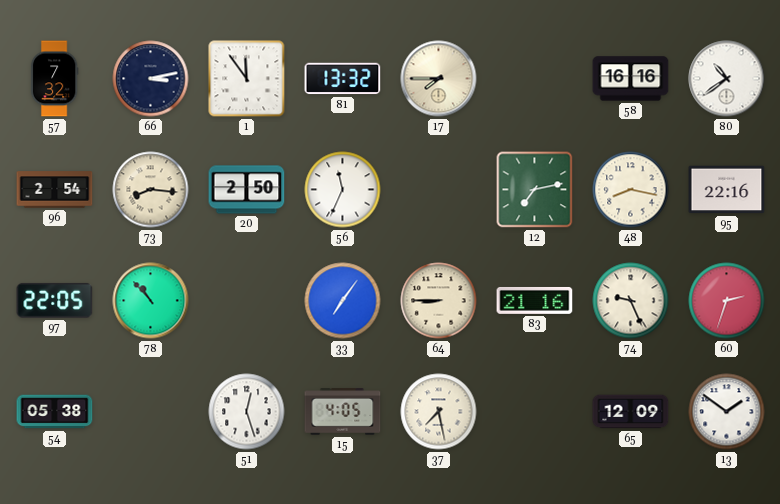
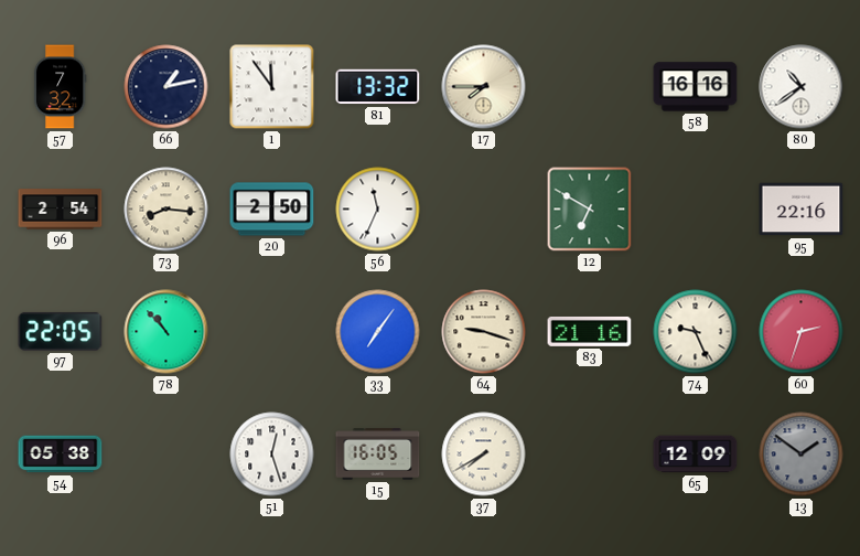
66: 3:13 -> 1:13
12: 7:13 -> 6:50
48: 8:17 -> none
64: 8:45 -> 9:18
15: 4:05 -> 16:05
37: 7:28 -> 7:40
13 dial: white -> grey
